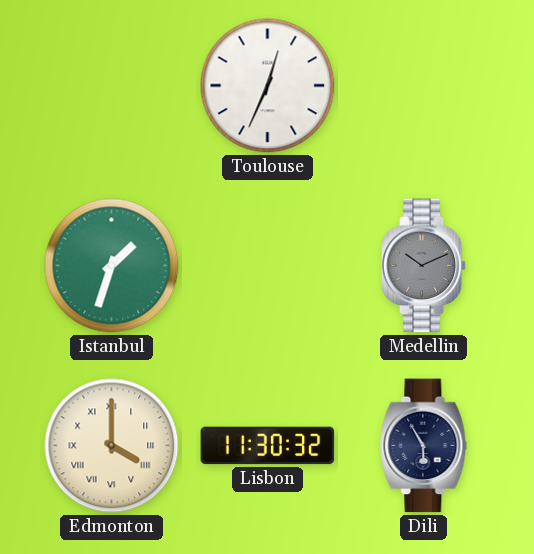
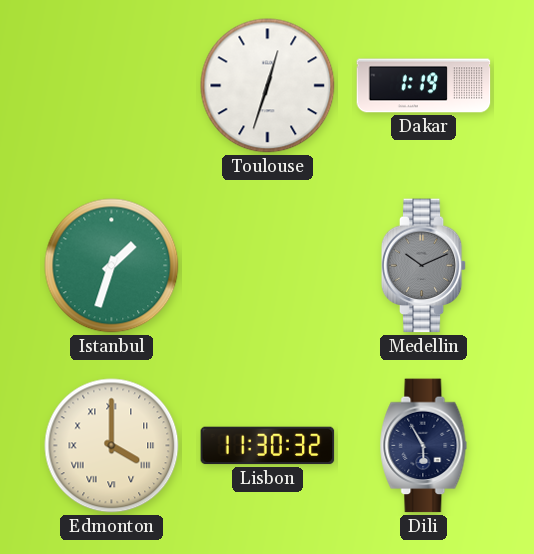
Toulouse: 12:34 -> 12:33
Dakar: none -> 1:19
